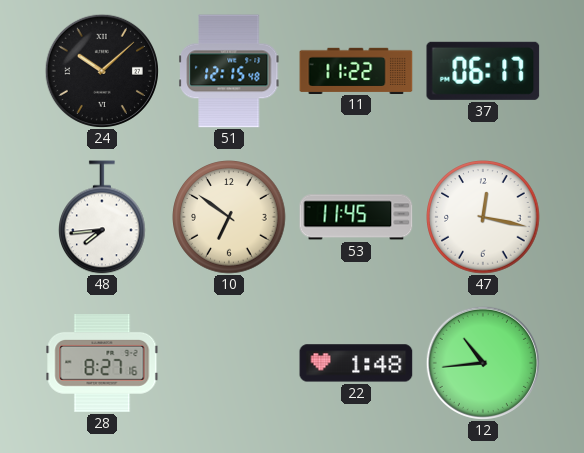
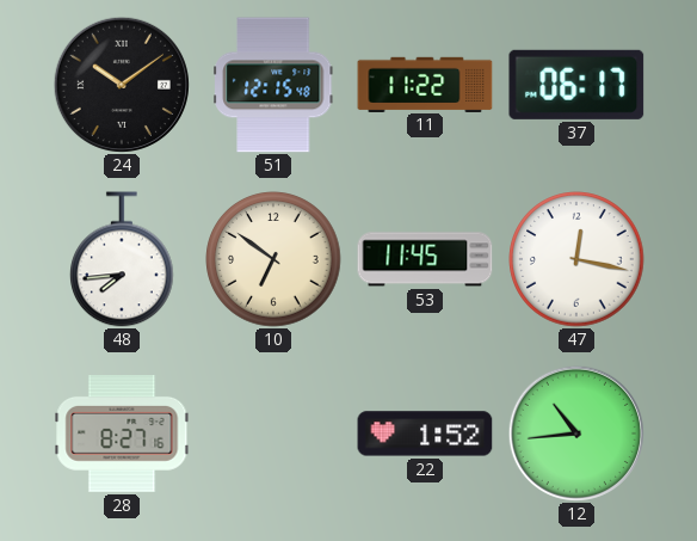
24: 10:08 -> 10:09
22: 1:48 -> 1:52
